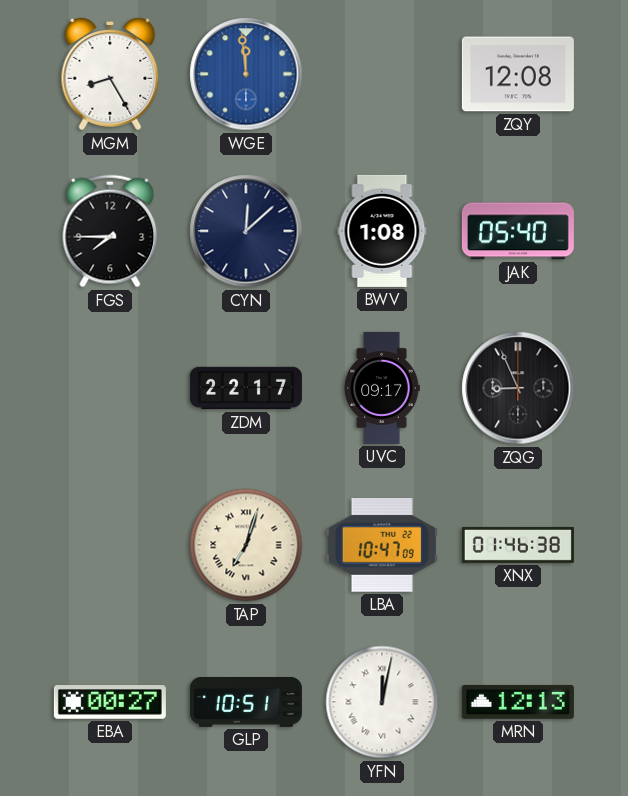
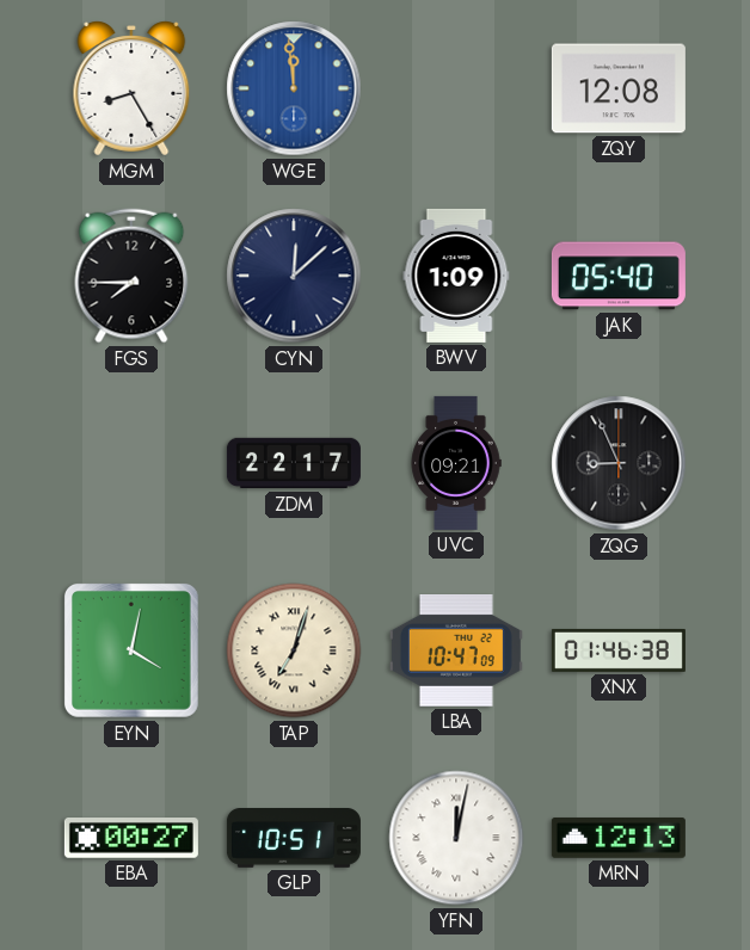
BWV: 1:08 -> 1:09
UVC: 09:17 -> 09:21
EYN: none -> 4:02
